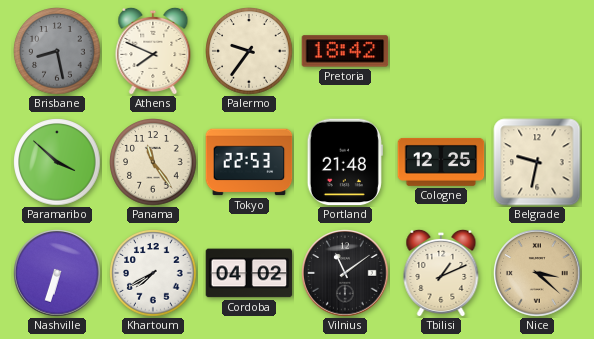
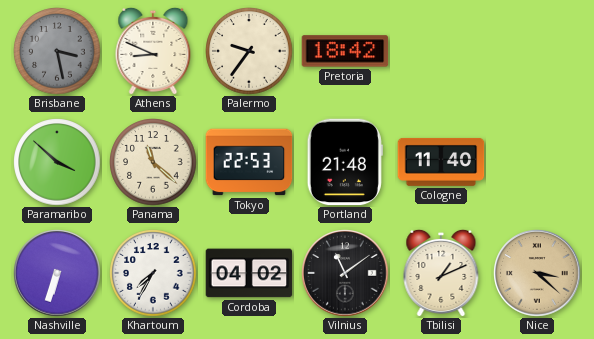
Brisbane: 8:28 -> 3:28
Athens: 7:49 -> 8:49
Panama: 11:24 -> 11:22
Cologne: 12:25 -> 11:40
Belgrade: 9:32 -> none
Khartoum: 7:40 -> 7:35
